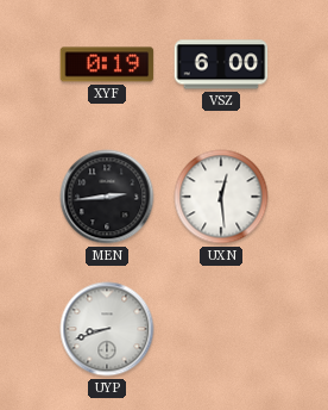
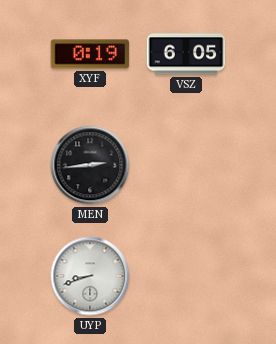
VSZ: 6:00 -> 6:05
UXN: 12:29 -> none
